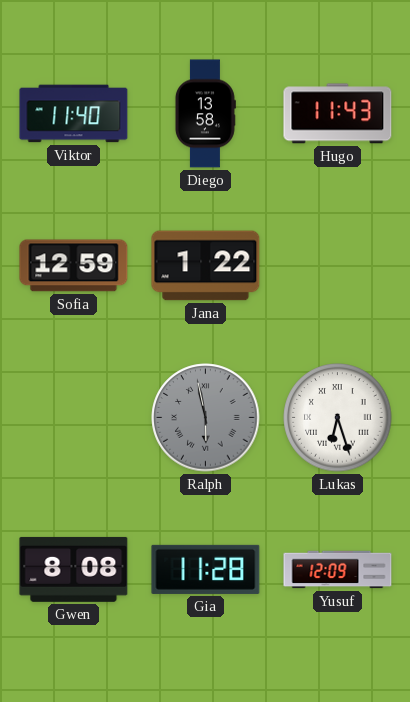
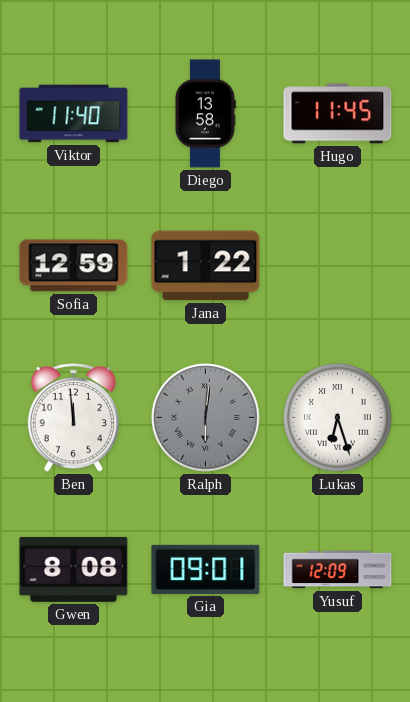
Hugo: 11:43 -> 11:45
Ben: none -> 11:59
Ralph: 5:58 -> 6:01
Gia: 11:28 -> 09:01
